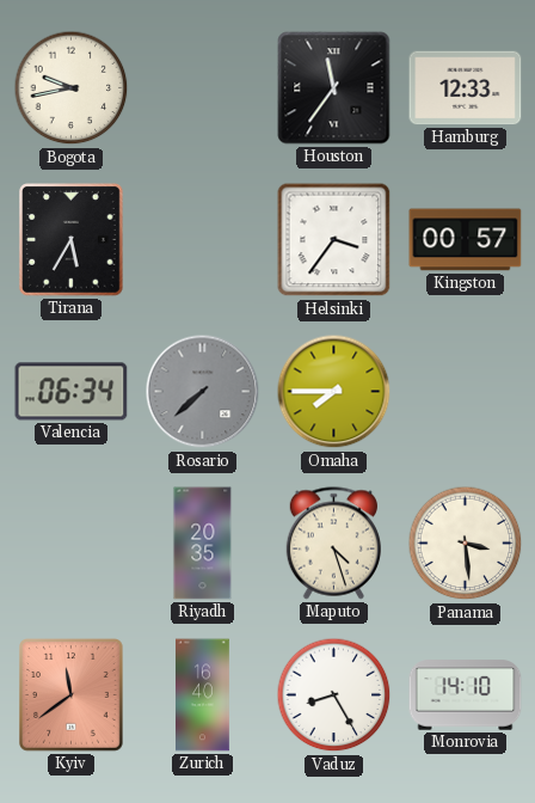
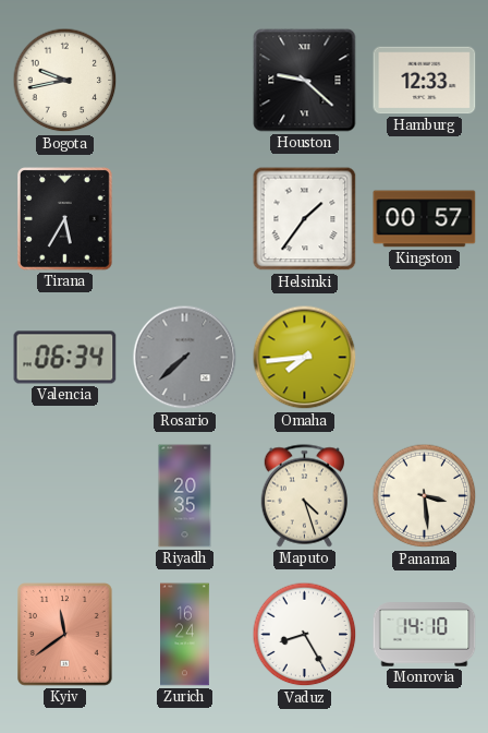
Houston: 11:36 -> 9:22
Helsinki: 3:36 -> 1:36
Omaha: 7:45 -> 7:44
Zurich: 16:40 -> 16:24
